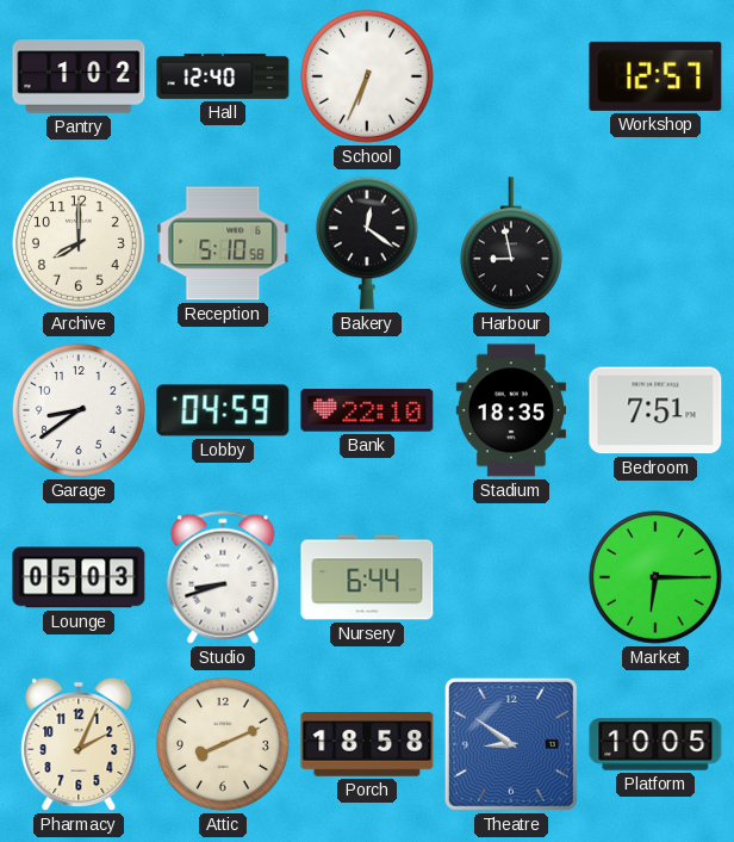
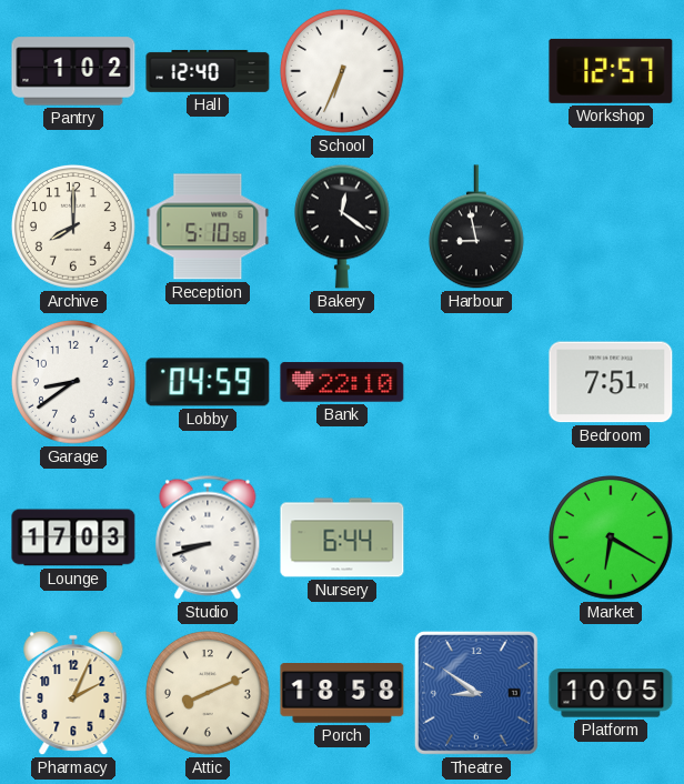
Stadium: 18:35 -> none
Lounge: 05:03 -> 17:03
Market: 6:15 -> 6:20
